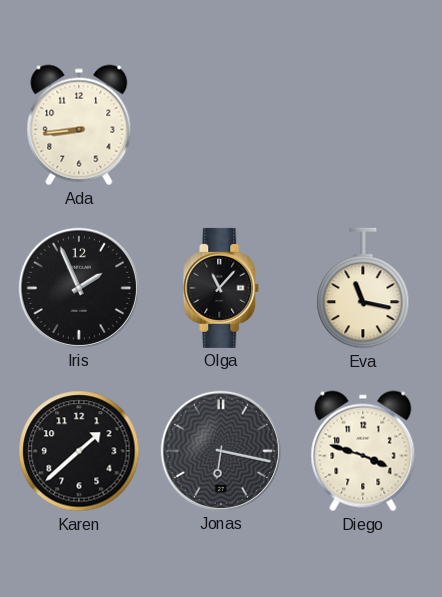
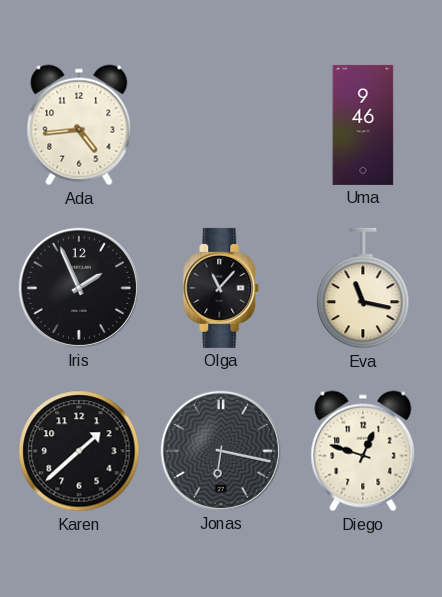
Ada: 8:44 -> 4:44
Uma: none -> 9:46
Diego: 3:48 -> 12:48
